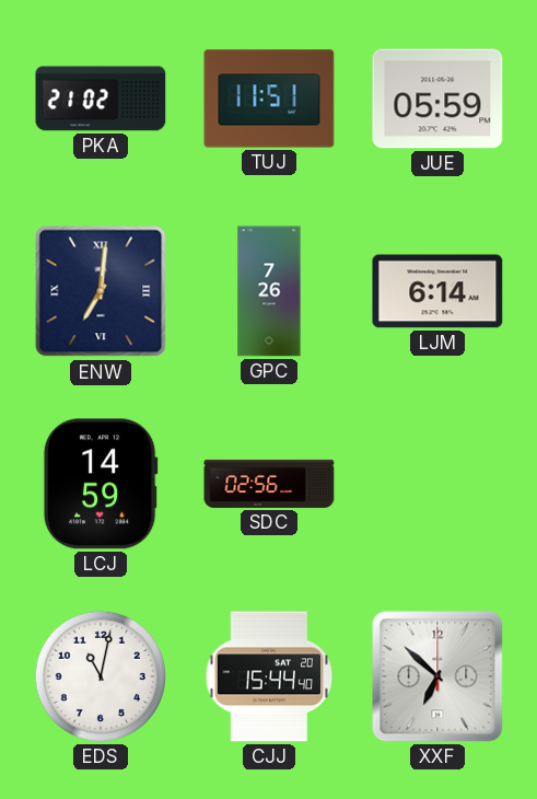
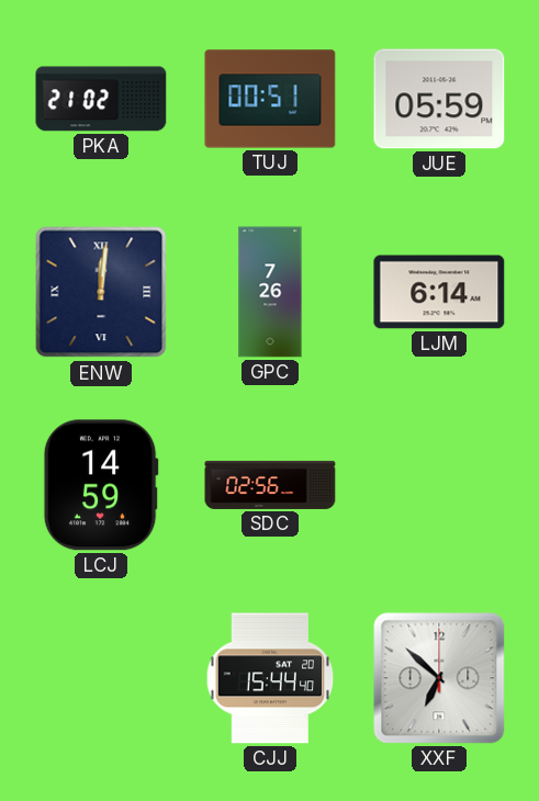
TUJ: 11:51 -> 00:51
ENW: 7:01 -> 12:01
EDS: 11:02 -> none
